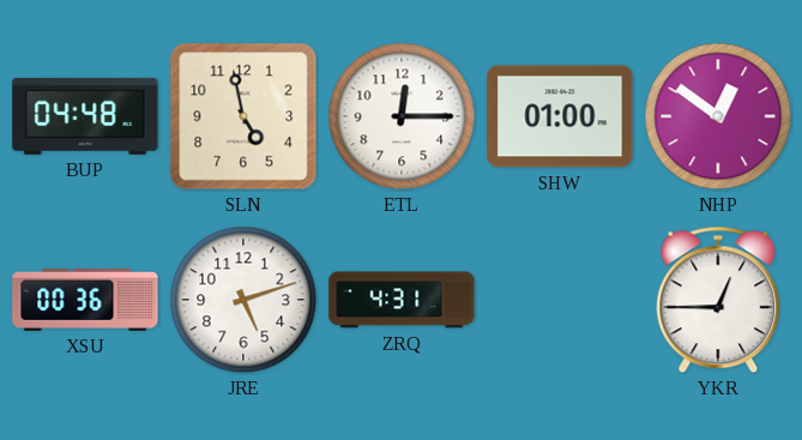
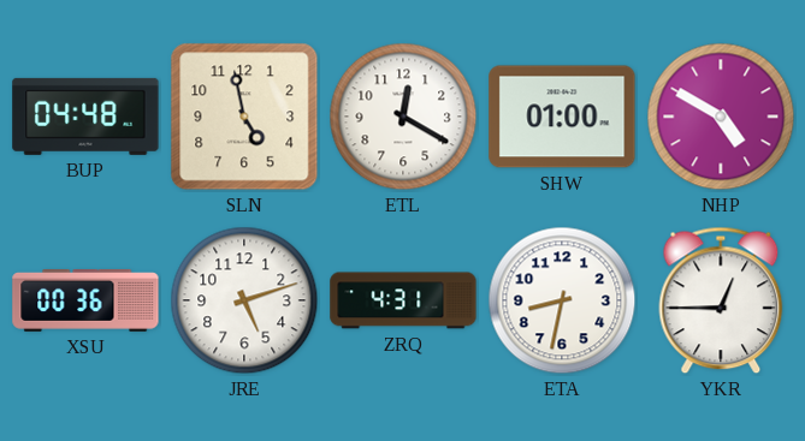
ETL: 12:15 -> 12:20
NHP: 12:51 -> 4:50
ETA: none -> 8:32
